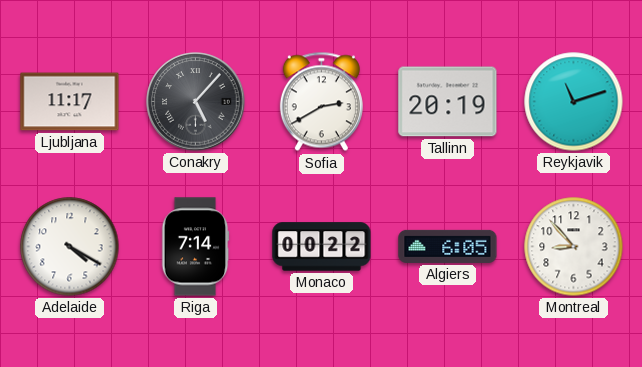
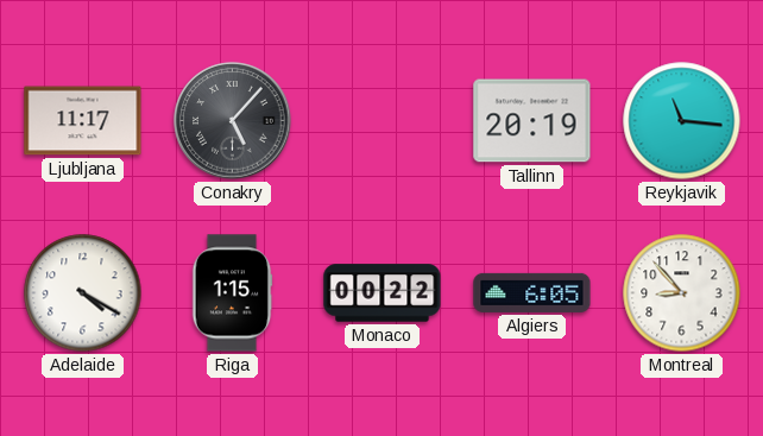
Sofia: 2:40 -> none
Reykjavik: 11:12 -> 11:16
Riga: 7:14 -> 1:15
